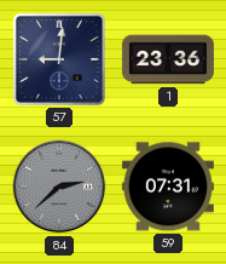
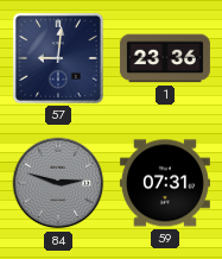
84: 2:38 -> 2:48
